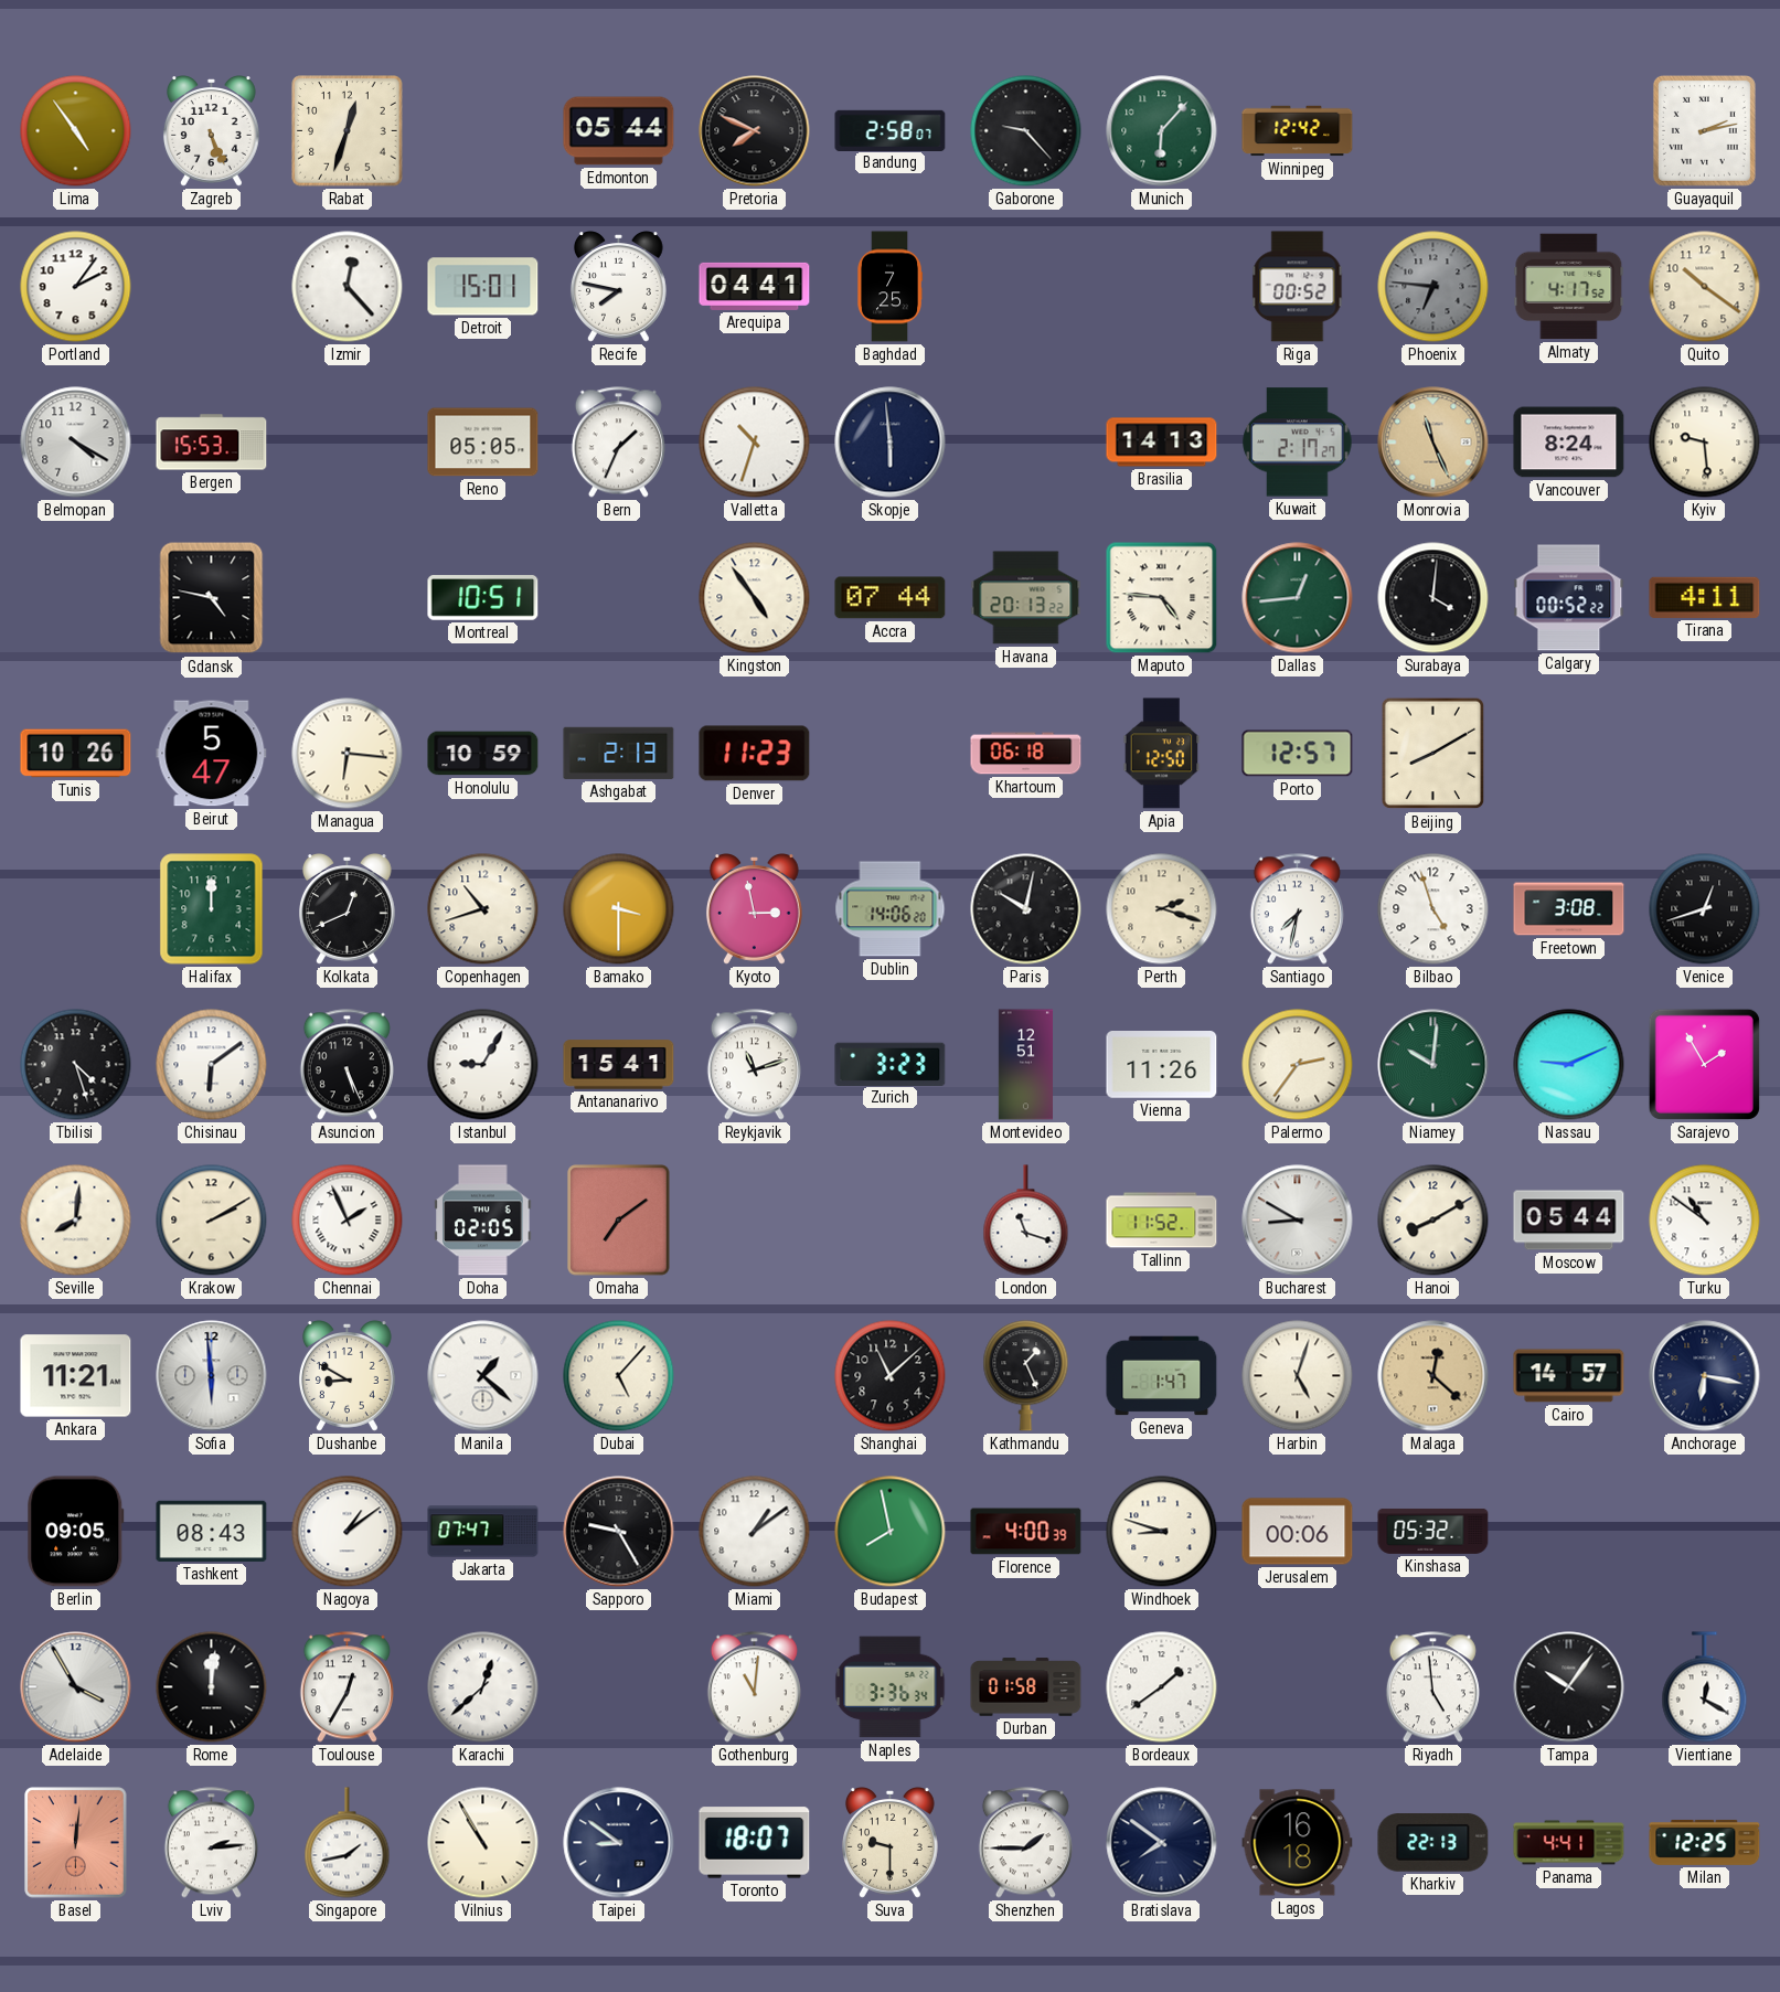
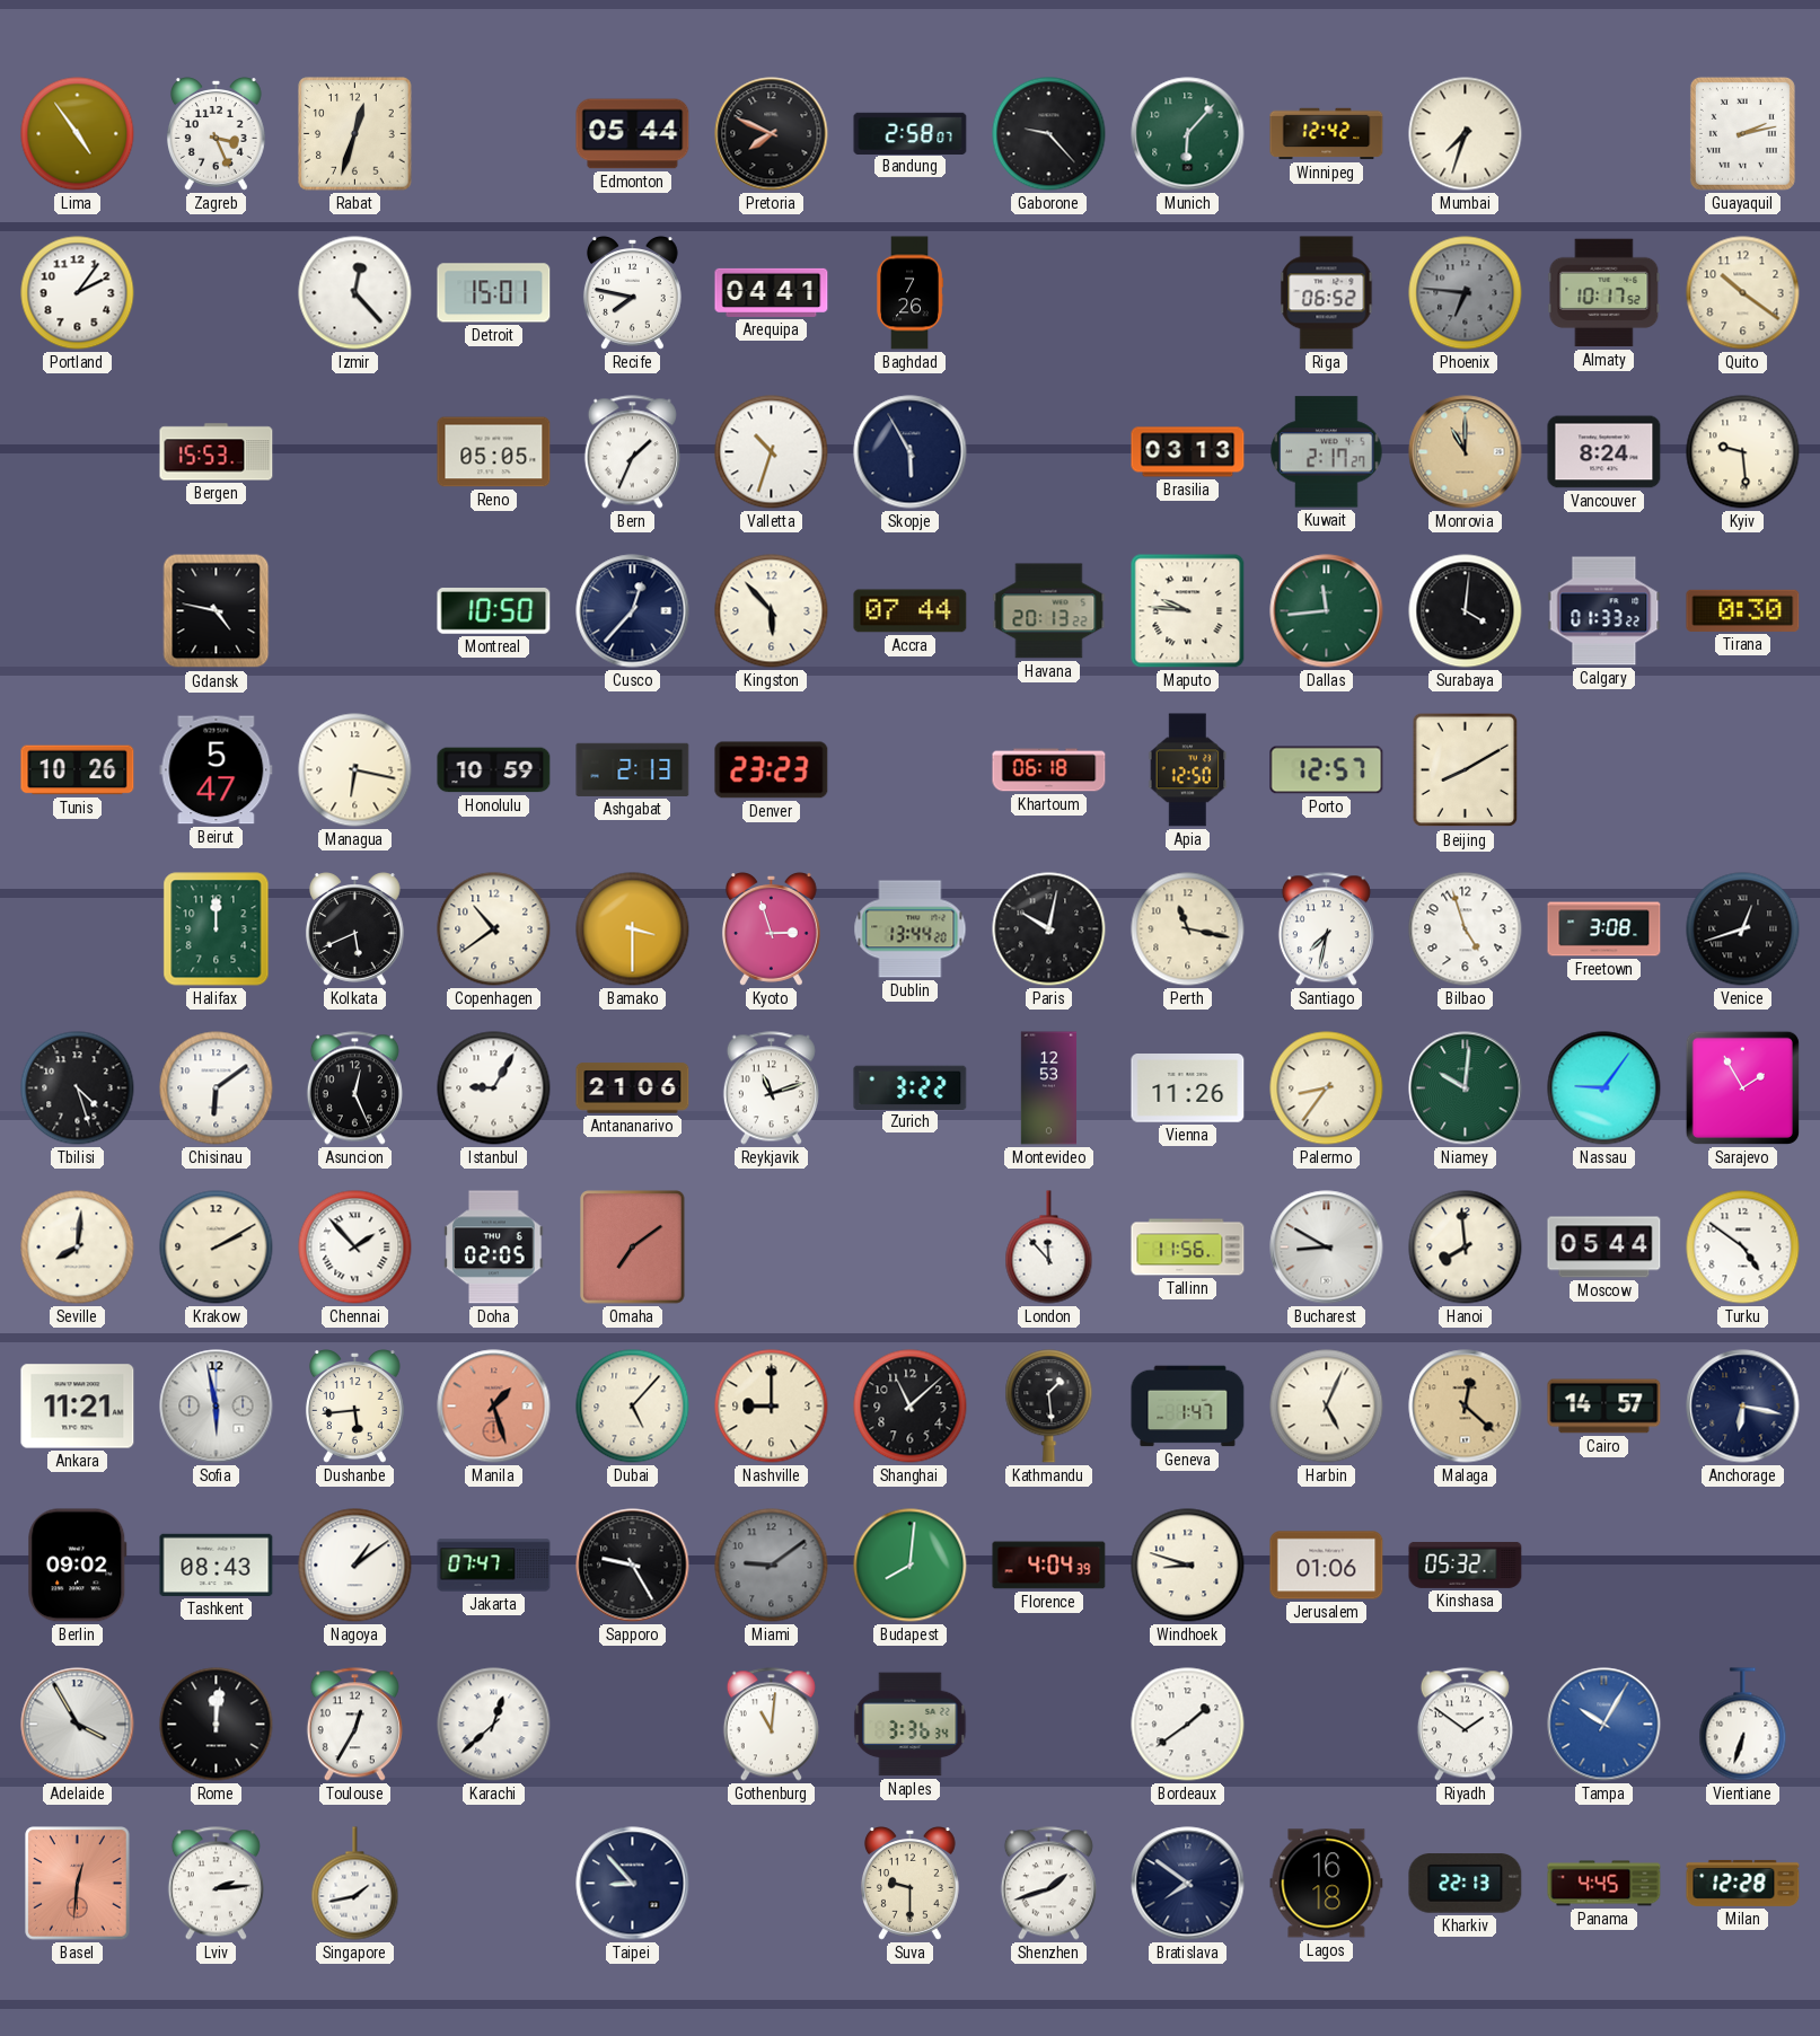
Zagreb: 5:26 -> 3:26
Mumbai: none -> 7:33
Baghdad: 7:25 -> 7:26
Riga: 00:52 -> 06:52
Almaty: 4:17 -> 10:17
Belmopan: 4:20 -> none
Skopje: 5:59 -> 5:55
Brasilia: 14:13 -> 03:13
Monrovia: 11:26 -> 11:00
Montreal: 10:51 -> 10:50
Cusco: none -> 12:37
Kingston: 4:54 -> 5:53
Maputo: 4:46 -> 9:46
Dallas: 12:44 -> 11:44
Calgary: 00:52 -> 01:33
Tirana: 4:11 -> 0:30
Managua: 6:16 -> 6:17
Denver: 11:23 -> 23:23
Kolkata: 12:41 -> 5:41
Copenhagen: 10:42 -> 10:39
Kyoto: 2:58 -> 2:57
Dublin: 14:06 -> 13:44
Perth: 2:18 -> 11:17
Asuncion: 5:26 -> 12:26
Antananarivo: 15:41 -> 21:06
Zurich: 3:23 -> 3:22
Montevideo: 12:51 -> 12:53
Palermo: 2:36 -> 8:36
Nassau: 9:11 -> 9:06
Chennai: 1:56 -> 1:53
London: 11:18 -> 11:53
Tallinn: 11:52 -> 11:56
Hanoi: 8:10 -> 7:59
Turku: 10:51 -> 4:51
Sofia: 5:59 -> 5:58
Dushanbe: 8:50 -> 5:44
Manila: 1:22 -> 1:27
Manila dial: white -> salmon
Nashville: none -> 9:00
Kathmandu: 1:26 -> 1:29
Harbin: 5:03 -> 5:04
Berlin: 09:05 -> 09:02
Miami: 1:09 -> 9:09
Miami dial: white -> grey
Budapest: 7:58 -> 8:01
Florence: 4:00 -> 4:04
Jerusalem: 00:06 -> 01:06
Durban: 01:58 -> none
Riyadh: 4:59 -> 1:51
Tampa: 10:06 -> 10:05
Tampa dial: black -> blue
Vientiane: 12:20 -> 6:33
Basel: 12:01 -> 12:31
Vilnius: 10:55 -> none
Taipei: 8:51 -> 8:53
Toronto: 18:07 -> none
Shenzhen: 1:45 -> 1:42
Panama: 4:41 -> 4:45
Milan: 12:25 -> 12:28
